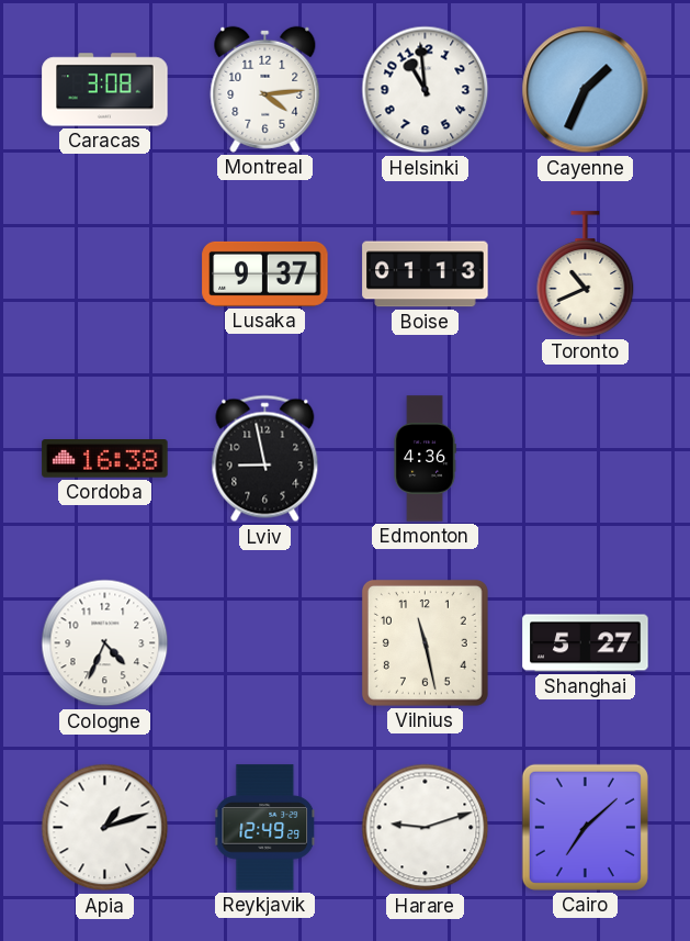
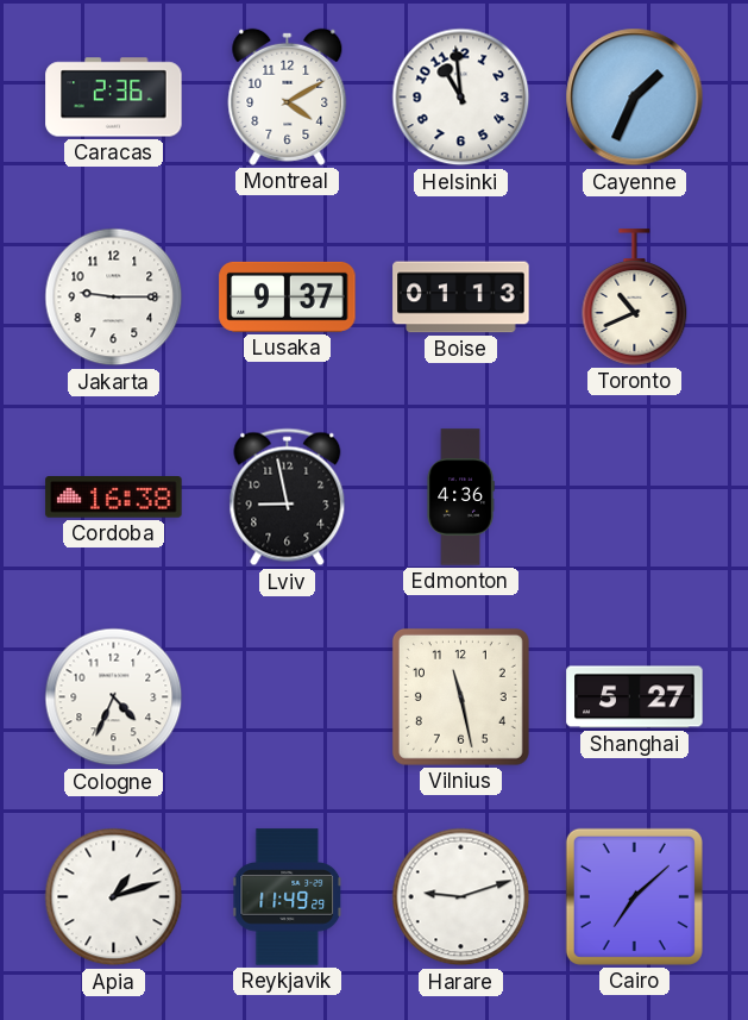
Caracas: 3:08 -> 2:36
Montreal: 4:14 -> 4:10
Jakarta: none -> 9:15
Reykjavik: 12:49 -> 11:49
